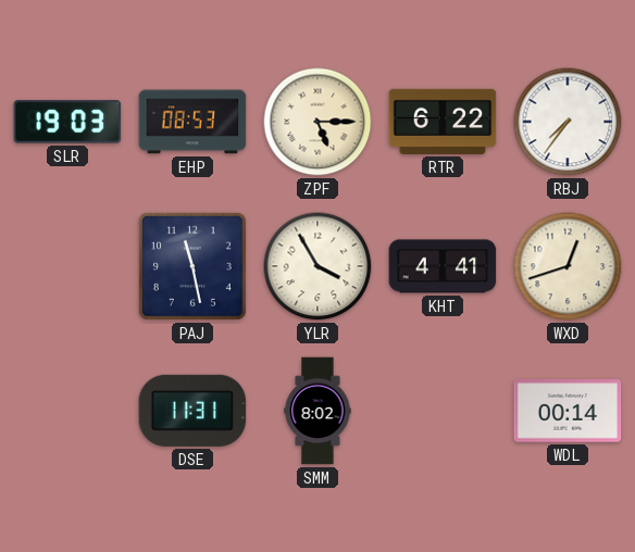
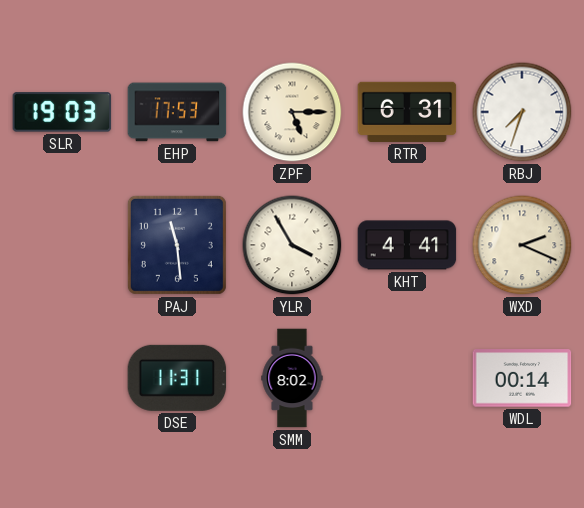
EHP: 08:53 -> 17:53
RTR: 6:22 -> 6:31
RBJ: 7:36 -> 7:33
PAJ: 11:28 -> 11:29
WXD: 12:42 -> 2:19
